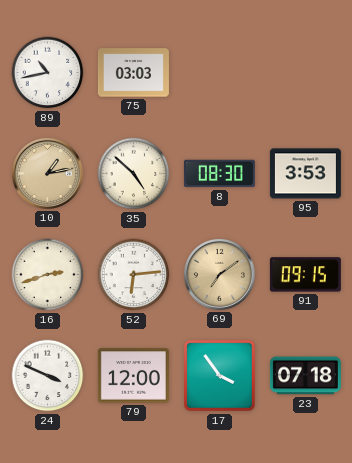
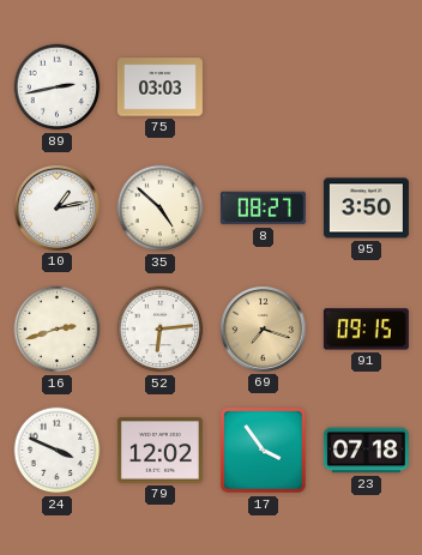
89: 10:43 -> 2:43
10 dial: champagne -> white
8: 08:30 -> 08:27
95: 3:53 -> 3:50
69: 7:09 -> 7:18
79: 12:00 -> 12:02
